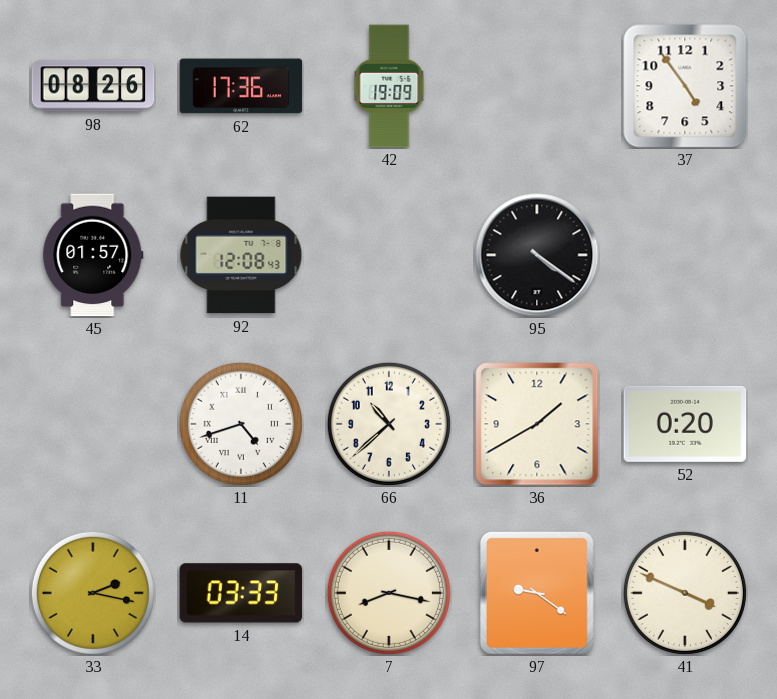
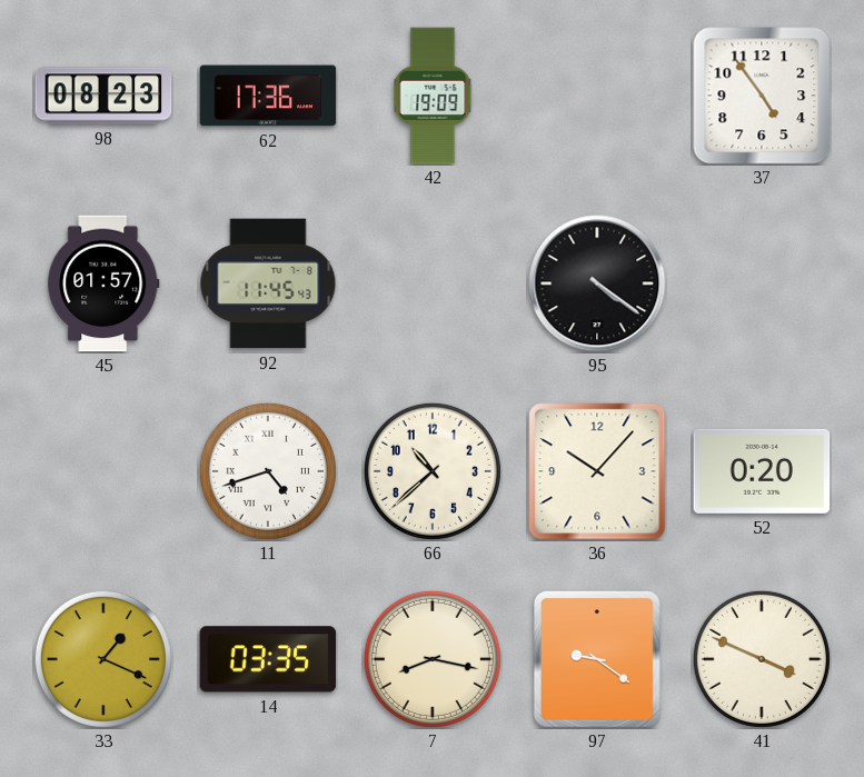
98: 08:26 -> 08:23
92: 12:08 -> 11:45
36: 1:40 -> 10:07
33: 2:17 -> 1:19
14: 03:33 -> 03:35
